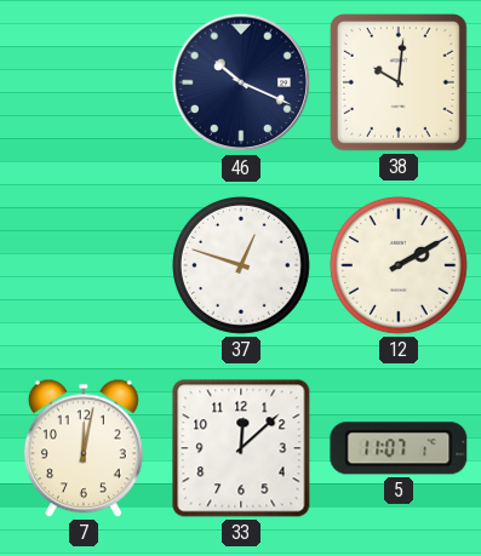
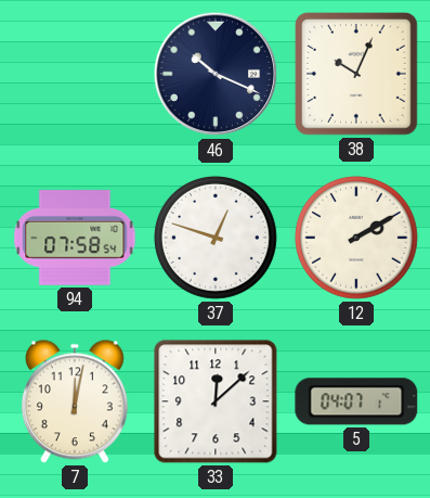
38: 10:01 -> 10:04
94: none -> 07:58
5: 11:07 -> 04:07
